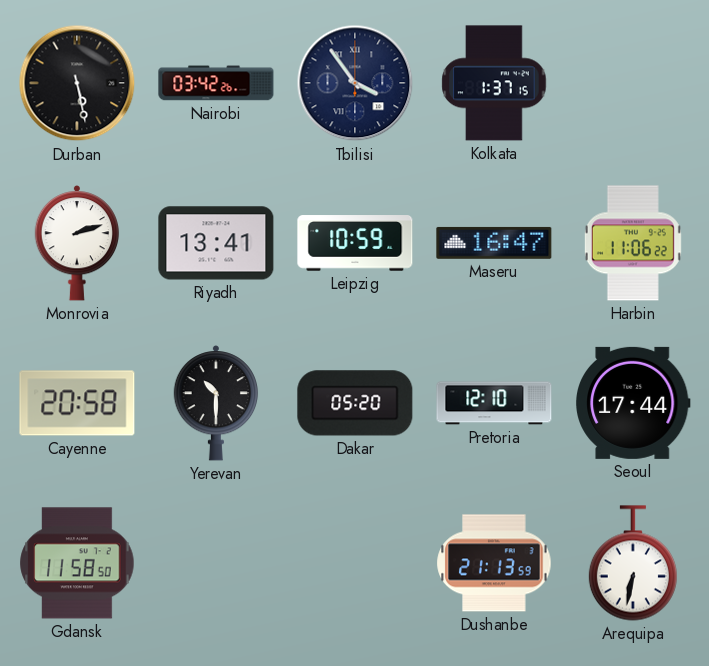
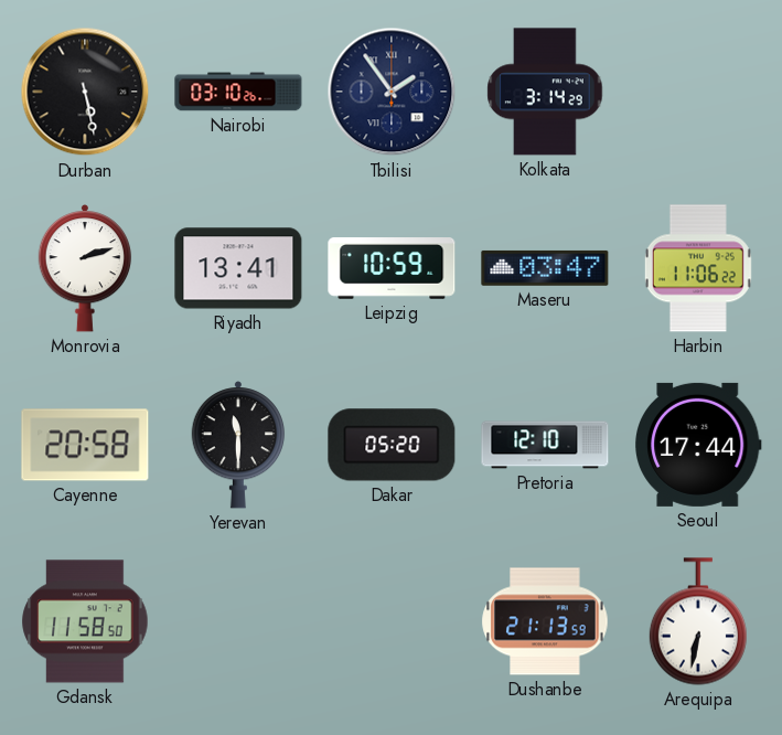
Nairobi: 03:42 -> 03:10
Tbilisi: 3:54 -> 1:54
Kolkata: 1:37 -> 3:14
Maseru: 16:47 -> 03:47
Yerevan: 10:30 -> 11:30
